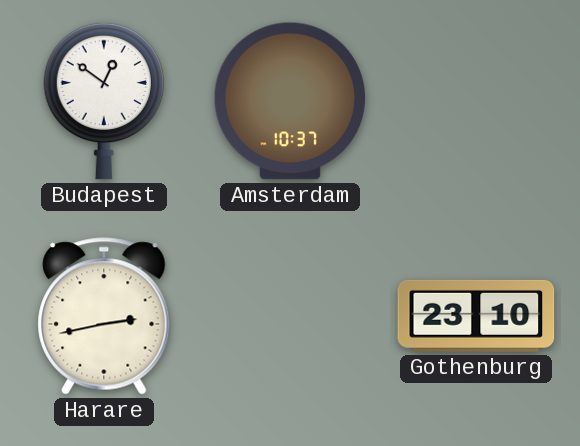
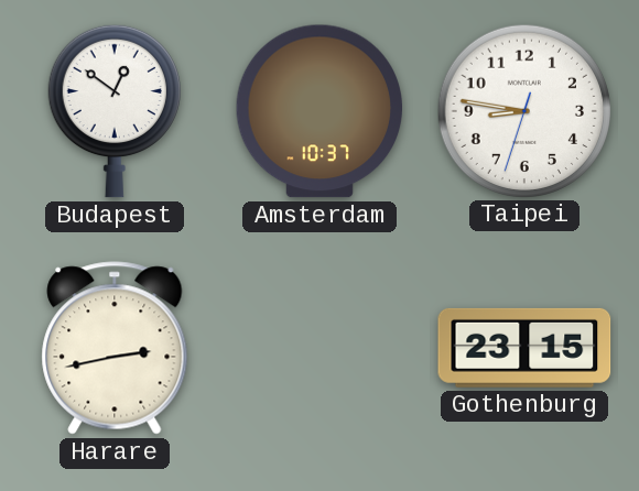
Taipei: none -> 8:46
Gothenburg: 23:10 -> 23:15
